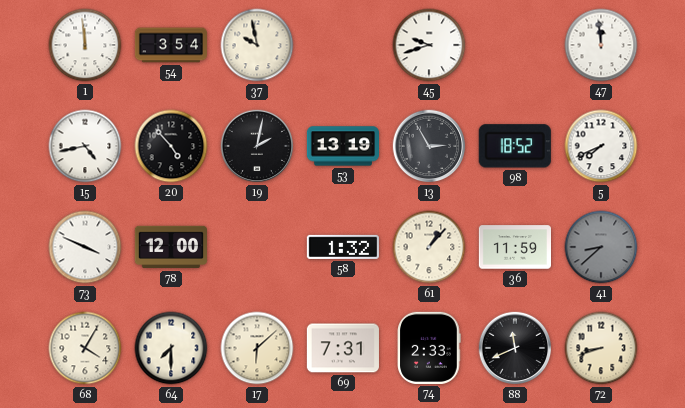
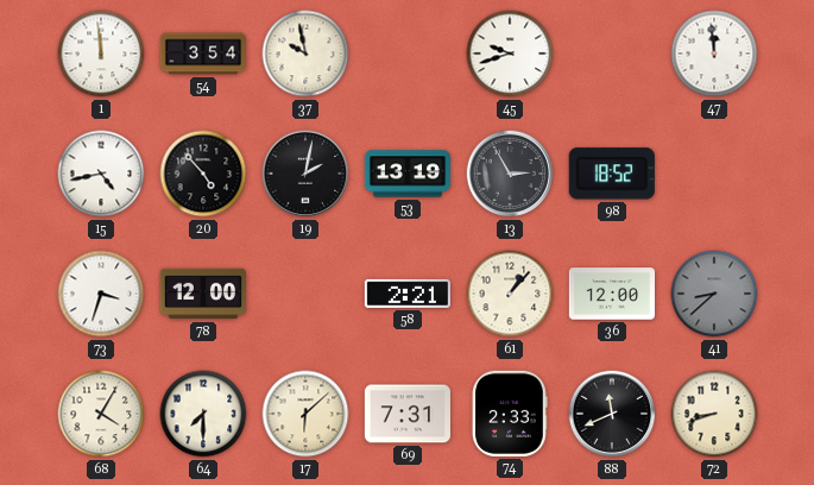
5: 7:41 -> none
73: 3:49 -> 3:33
58: 1:32 -> 2:21
36: 11:59 -> 12:00
